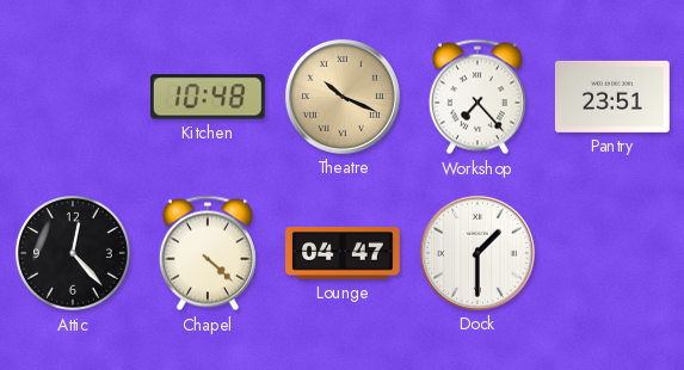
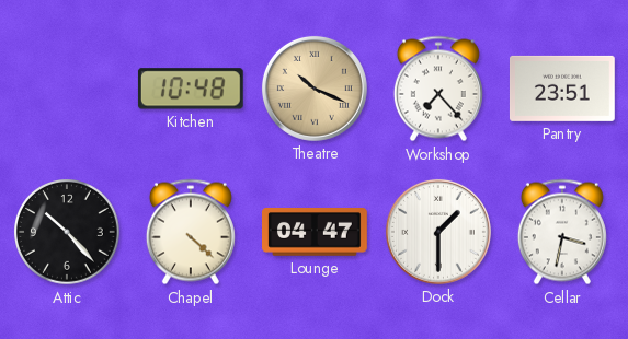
Attic: 12:23 -> 10:23
Cellar: none -> 3:32
